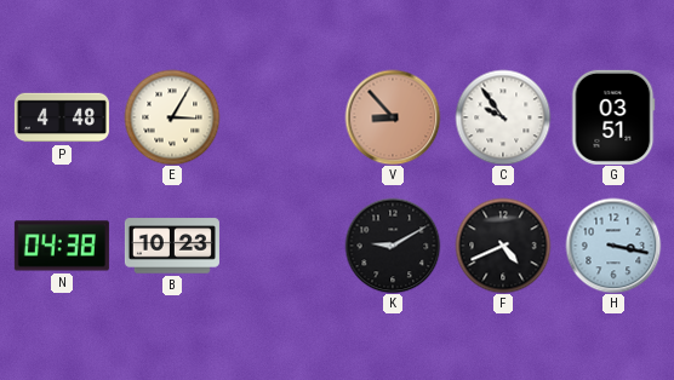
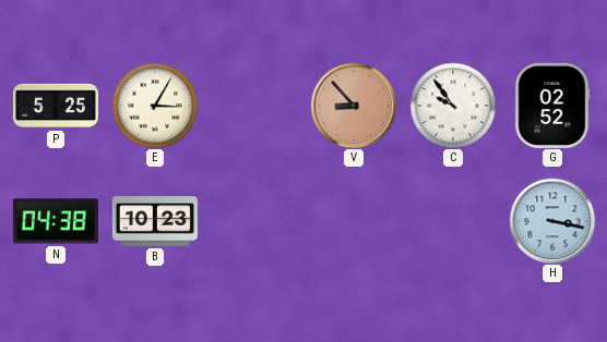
P: 4:48 -> 5:25
G: 03:51 -> 02:52
K: 9:10 -> none
F: 4:41 -> none
